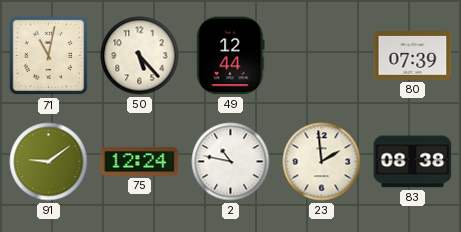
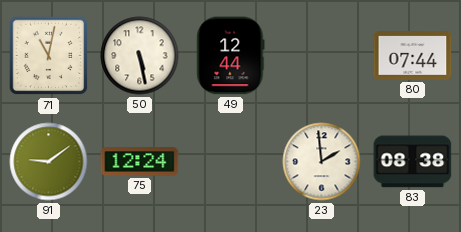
50: 5:23 -> 5:28
80: 07:39 -> 07:44
2: 10:47 -> none
